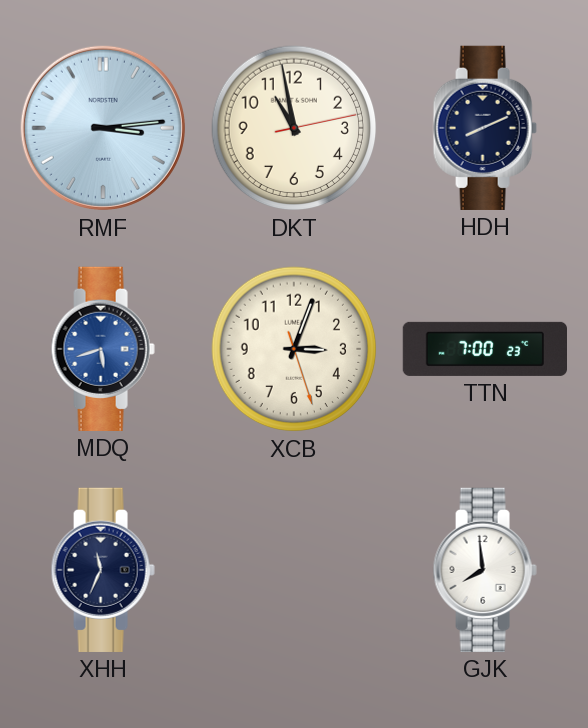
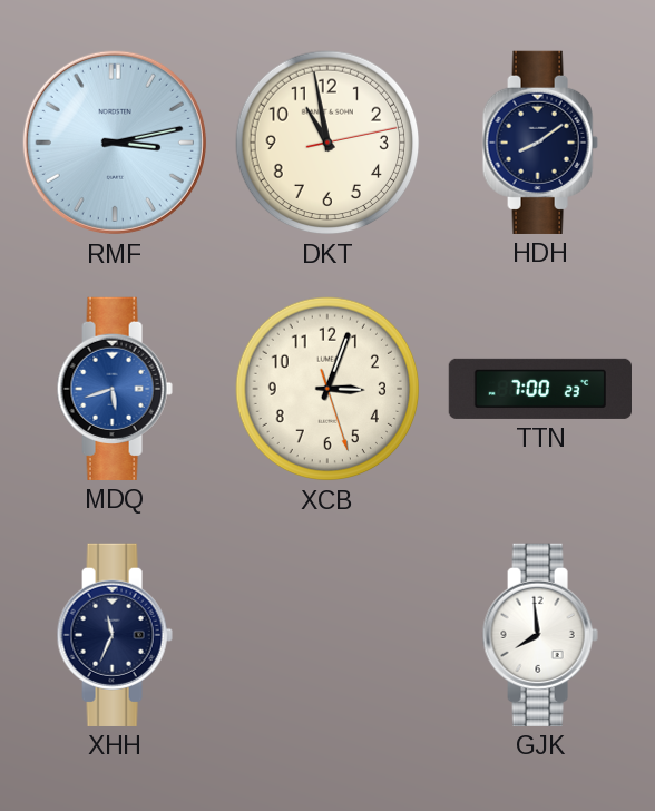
RMF: 3:14 -> 3:13
HDH: 8:11 -> 8:09
